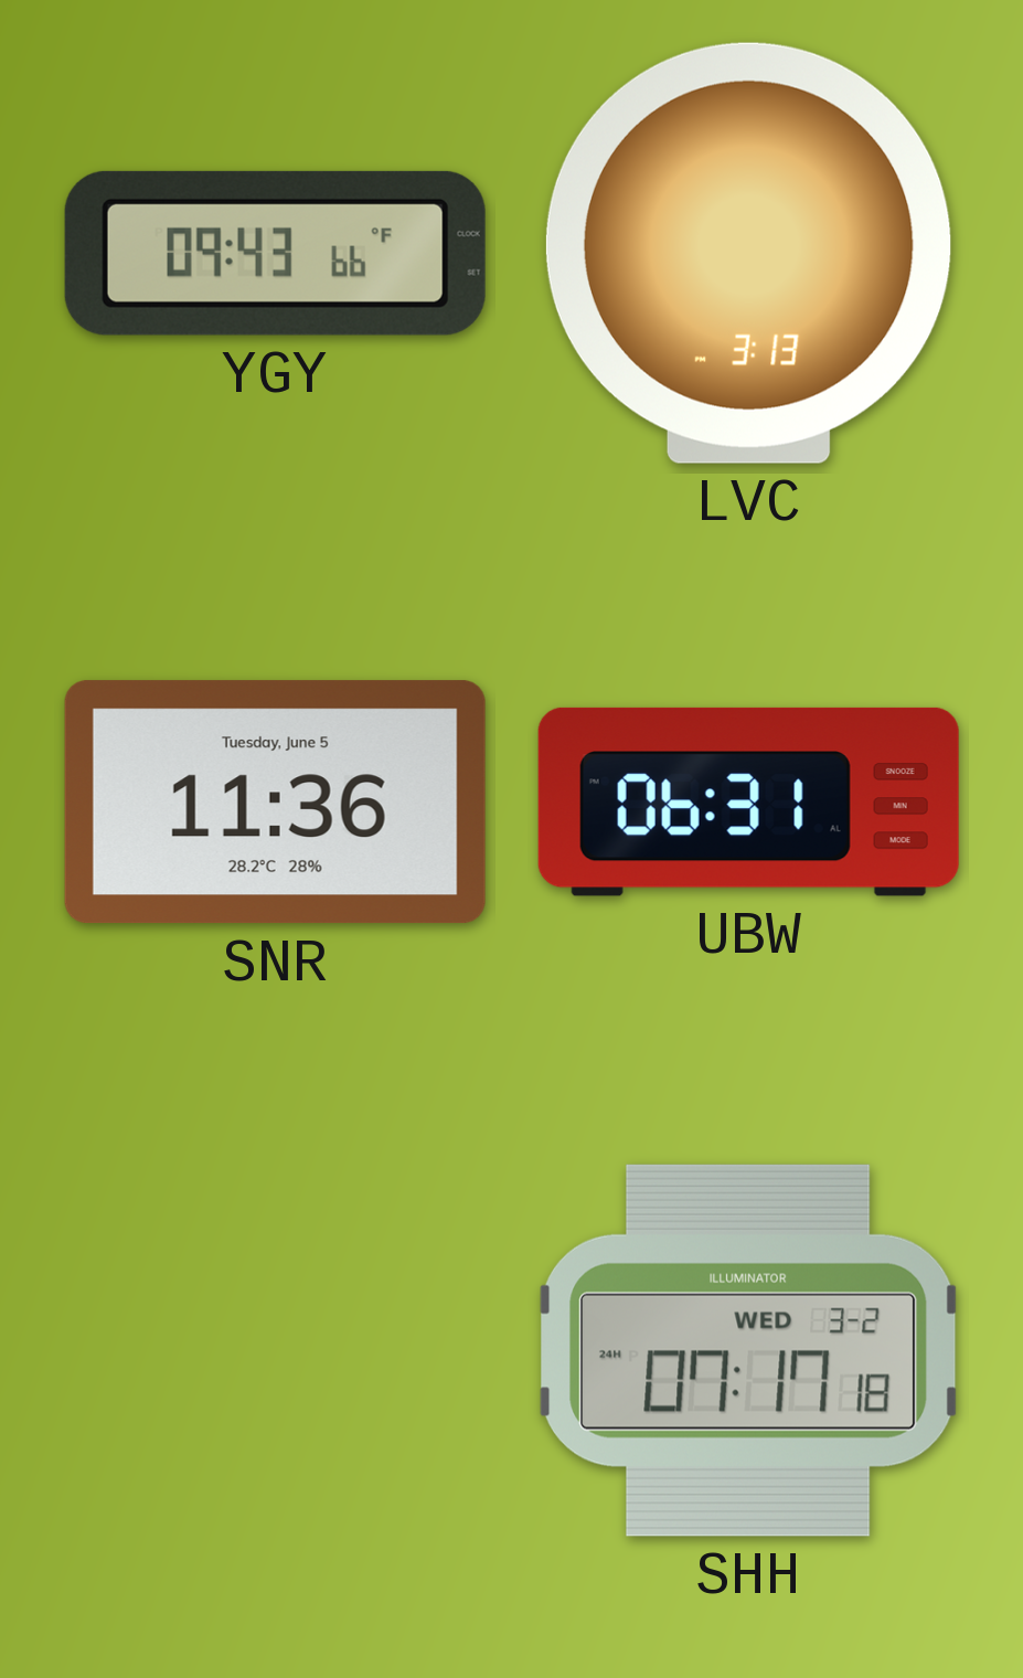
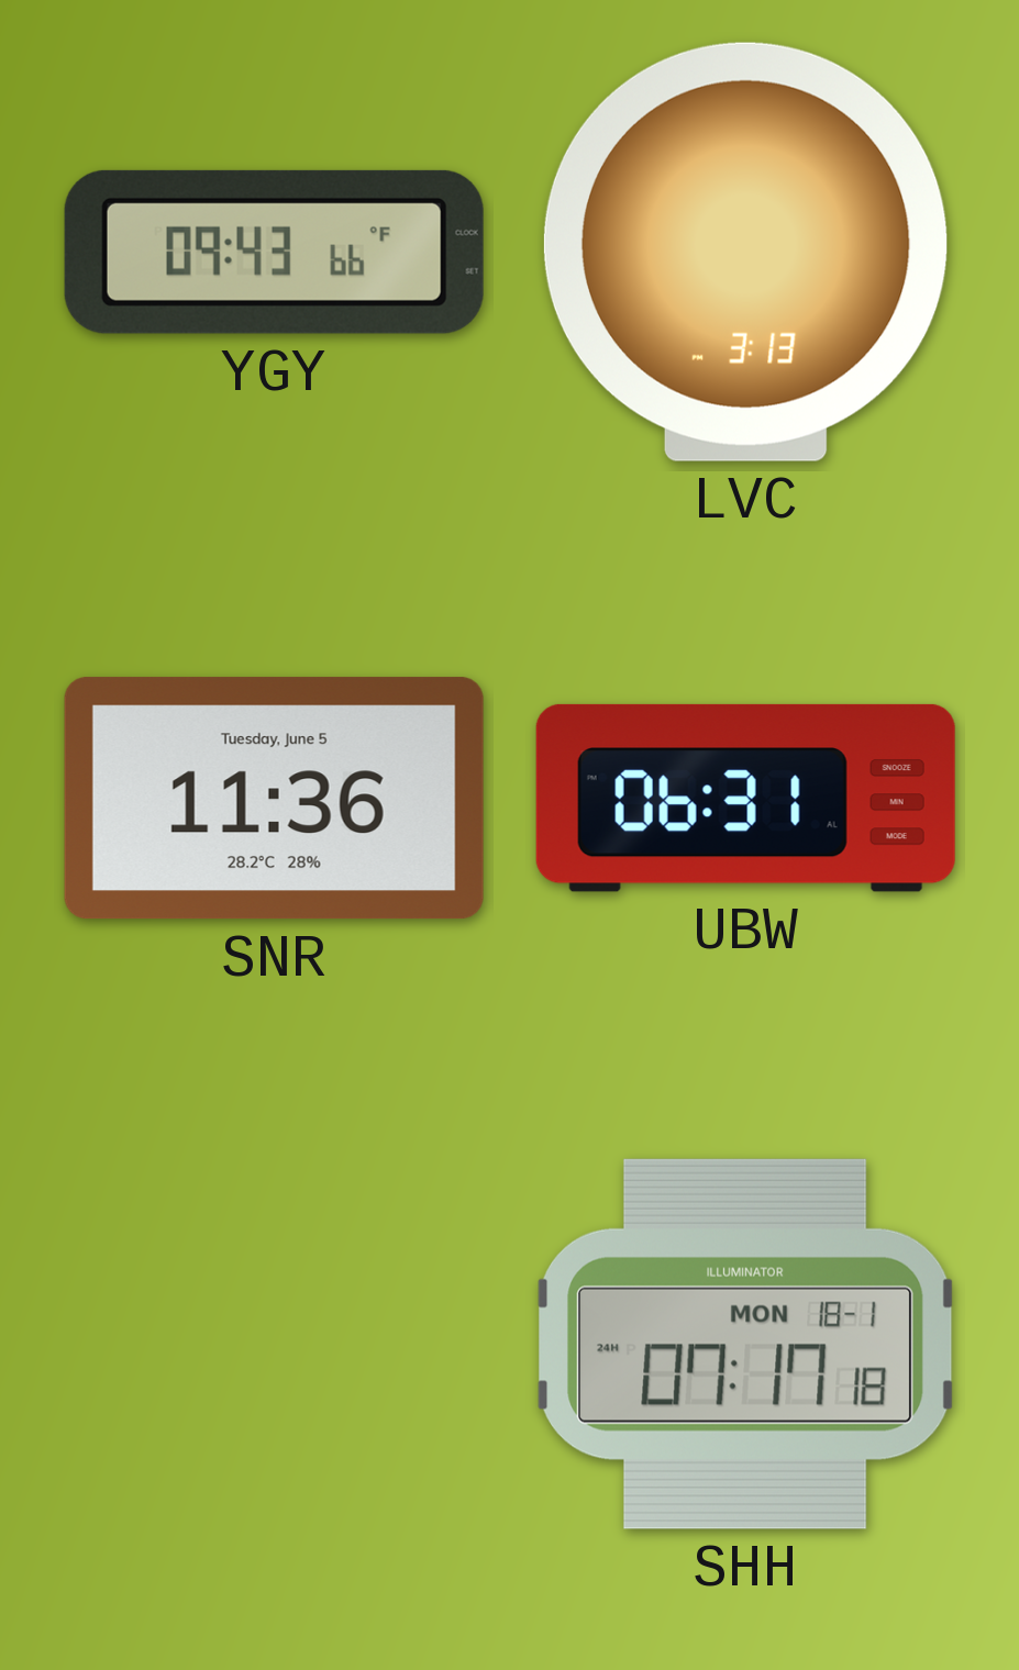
SHH date: WED 3-2 -> MON 18-1
